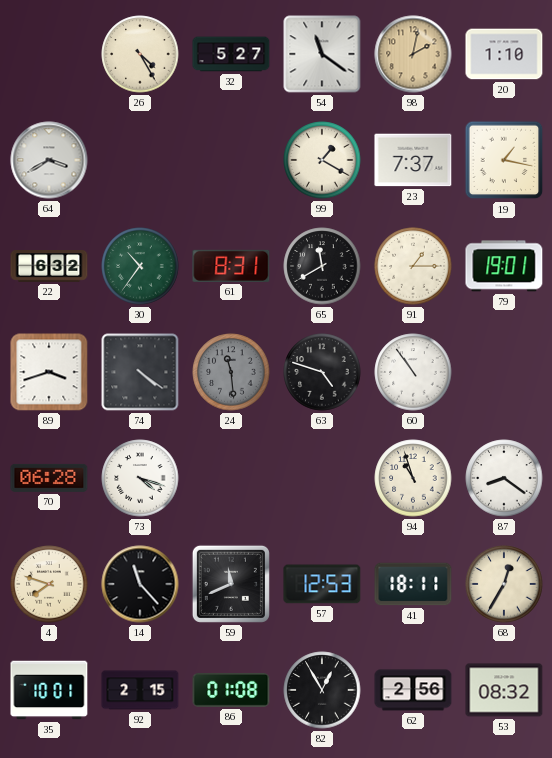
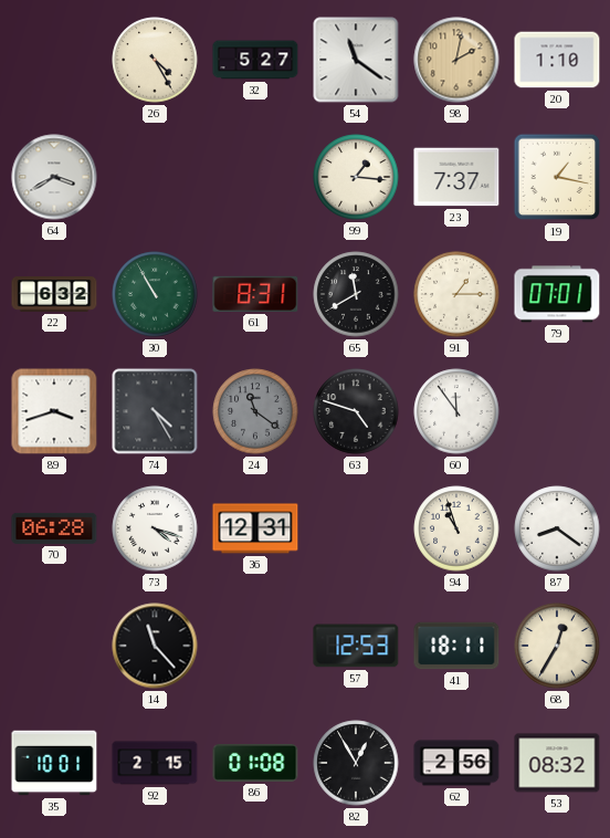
99: 1:20 -> 1:16
30: 10:36 -> 10:55
79: 19:01 -> 07:01
74: 4:21 -> 4:25
24: 11:29 -> 11:21
60: 10:54 -> 11:54
36: none -> 12:31
4: 7:48 -> none
59: 11:41 -> none
